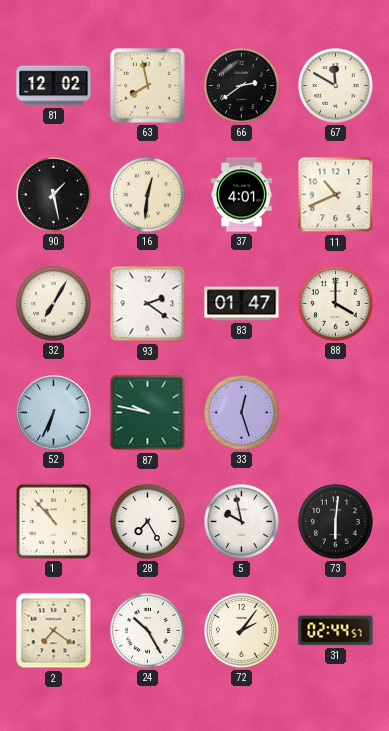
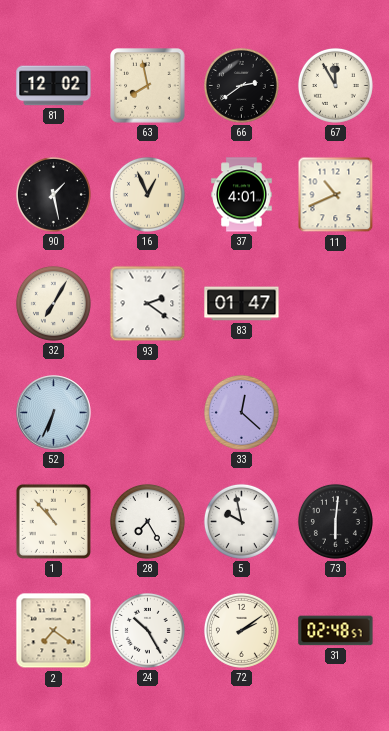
67: 11:50 -> 11:55
16: 12:31 -> 12:56
88: 4:00 -> none
87: 9:47 -> none
33: 12:27 -> 12:22
72: 2:06 -> 2:09
31: 02:44 -> 02:48
